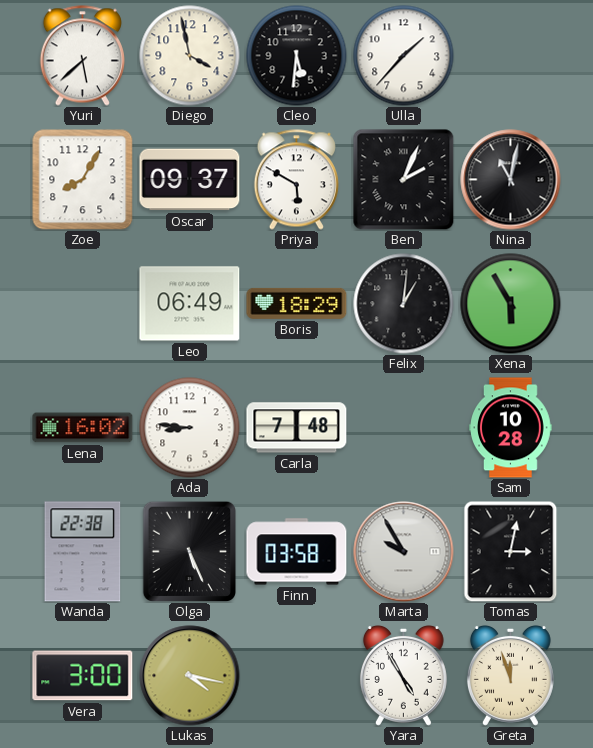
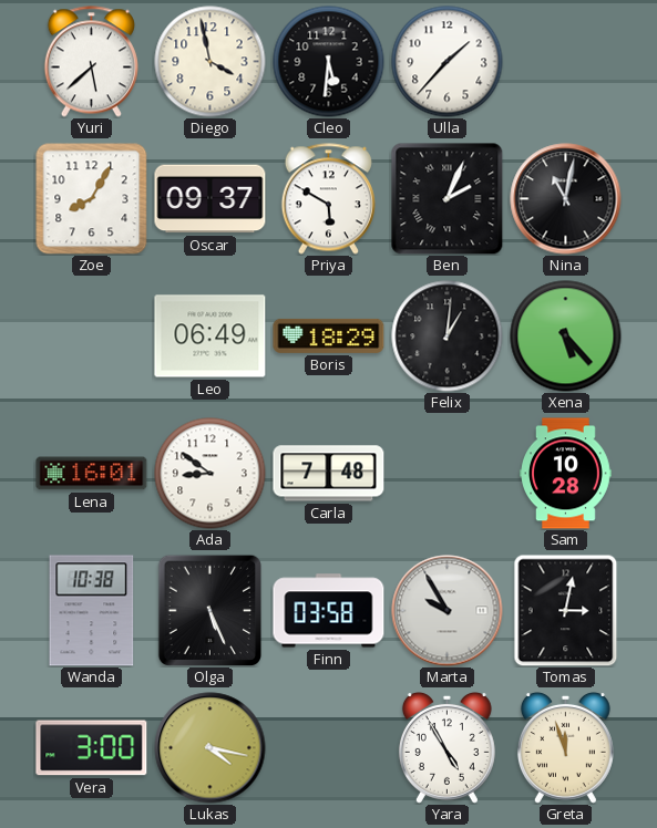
Xena: 5:55 -> 5:23
Lena: 16:02 -> 16:01
Ada: 8:46 -> 8:51
Wanda: 22:38 -> 10:38
